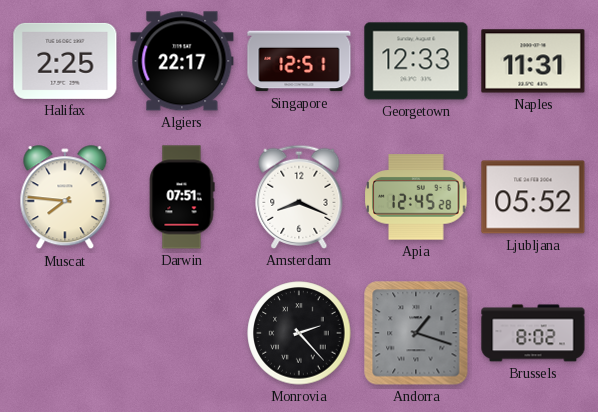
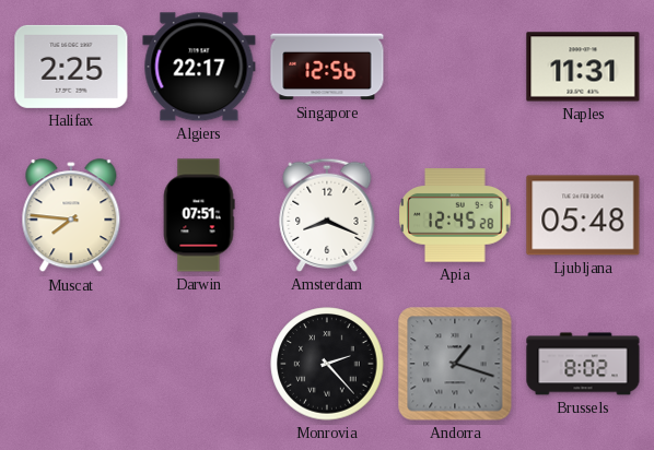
Singapore: 12:51 -> 12:56
Georgetown: 12:33 -> none
Ljubljana: 05:52 -> 05:48
